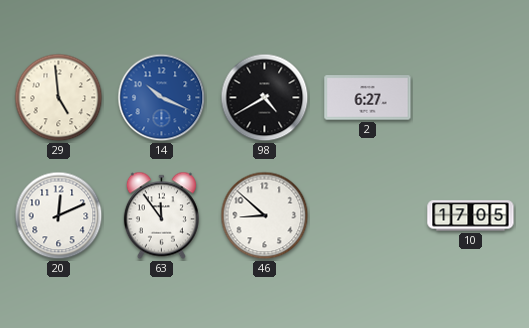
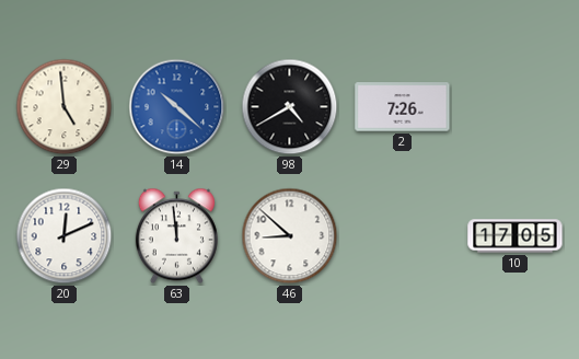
14: 10:19 -> 10:22
2: 6:27 -> 7:26
63: 11:54 -> 11:59
